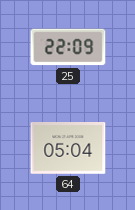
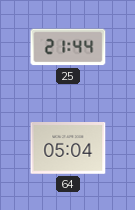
25: 22:09 -> 21:44
